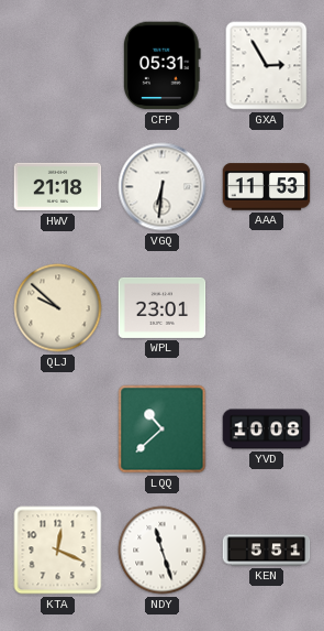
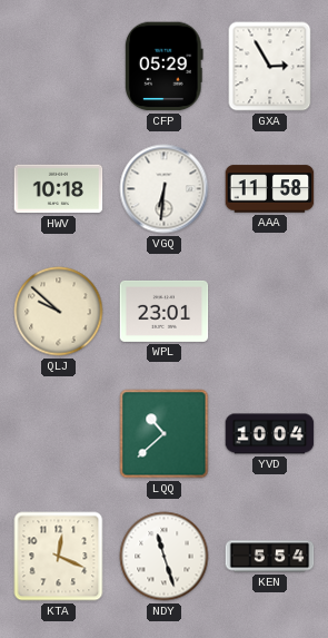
CFP: 05:31 -> 05:29
HWV: 21:18 -> 10:18
AAA: 11:53 -> 11:58
YVD: 10:08 -> 10:04
KEN: 5:51 -> 5:54
